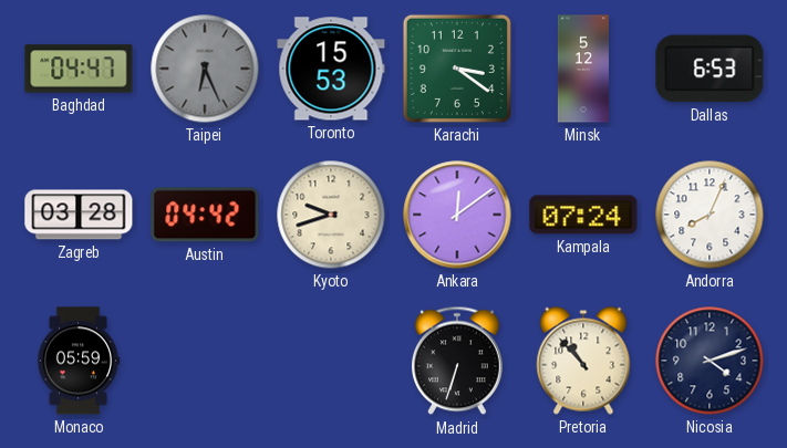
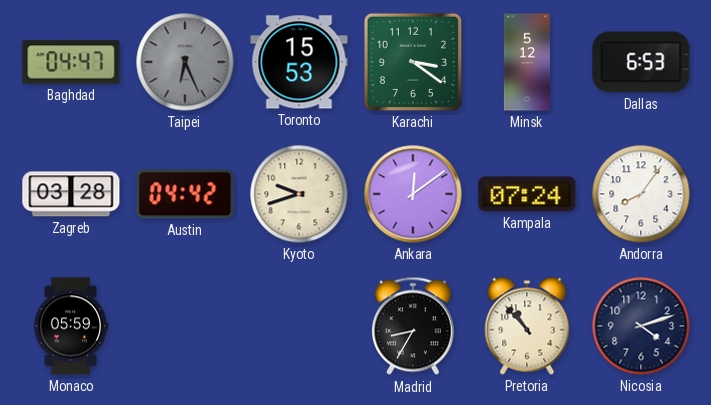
Andorra: 8:04 -> 8:06
Madrid: 6:33 -> 8:35
